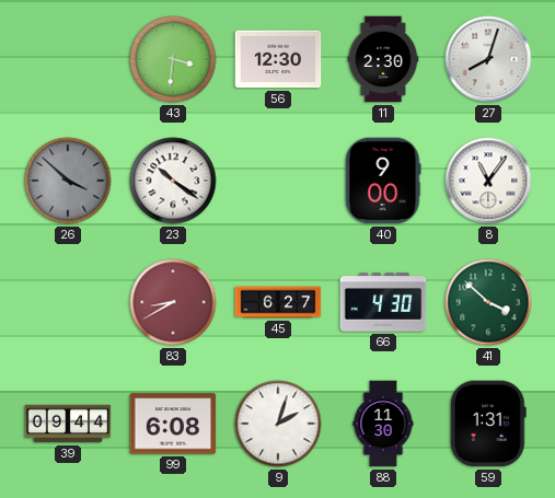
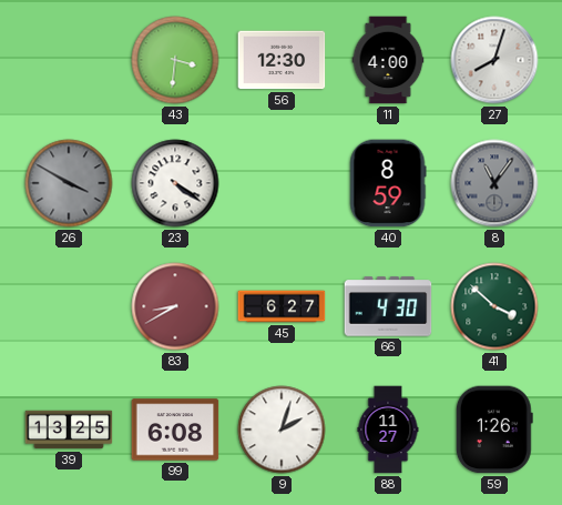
11: 2:30 -> 4:00
26: 3:52 -> 3:50
23: 10:21 -> 4:21
40: 9:00 -> 8:59
8 dial: white -> grey
39: 09:44 -> 13:25
88: 11:30 -> 11:27
59: 1:31 -> 1:26
